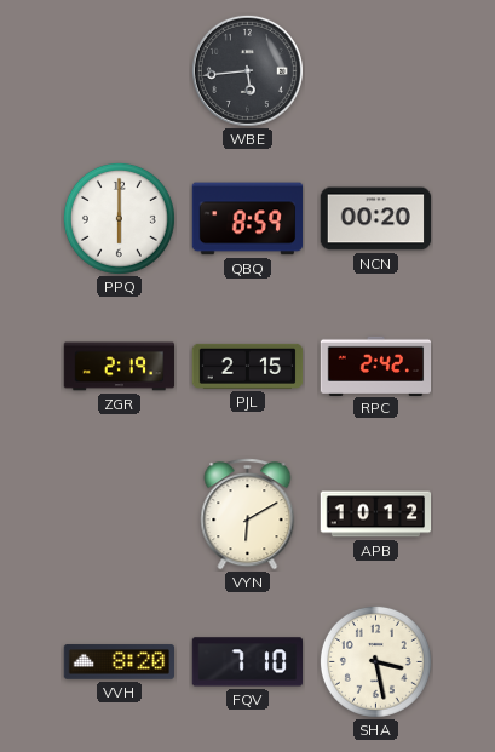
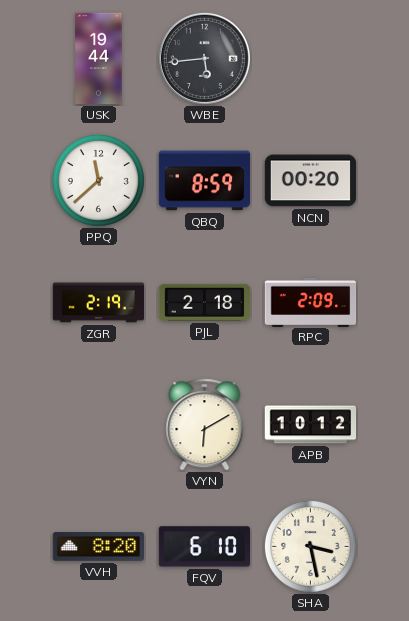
USK: none -> 19:44
PPQ: 6:00 -> 11:38
PJL: 2:15 -> 2:18
RPC: 2:42 -> 2:09
FQV: 7:10 -> 6:10
